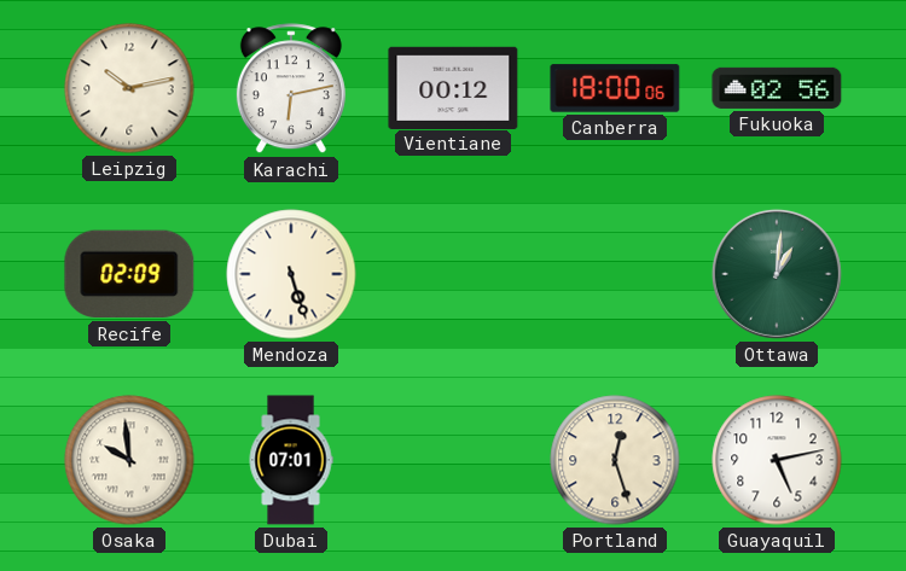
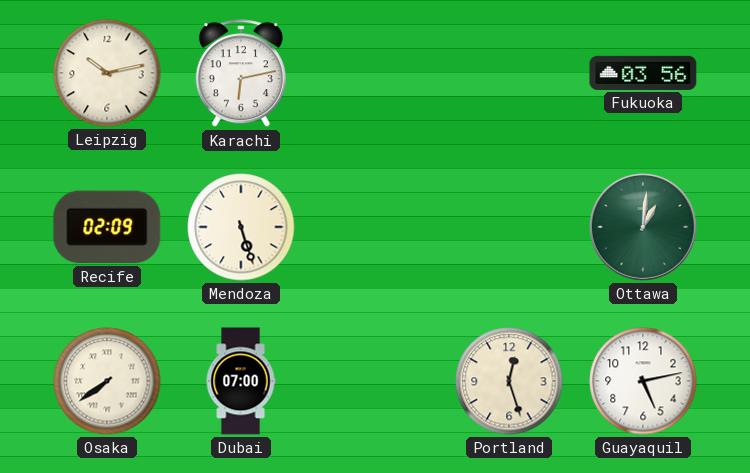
Vientiane: 00:12 -> none
Canberra: 18:00 -> none
Fukuoka: 02:56 -> 03:56
Osaka: 9:59 -> 7:39
Dubai: 07:01 -> 07:00
